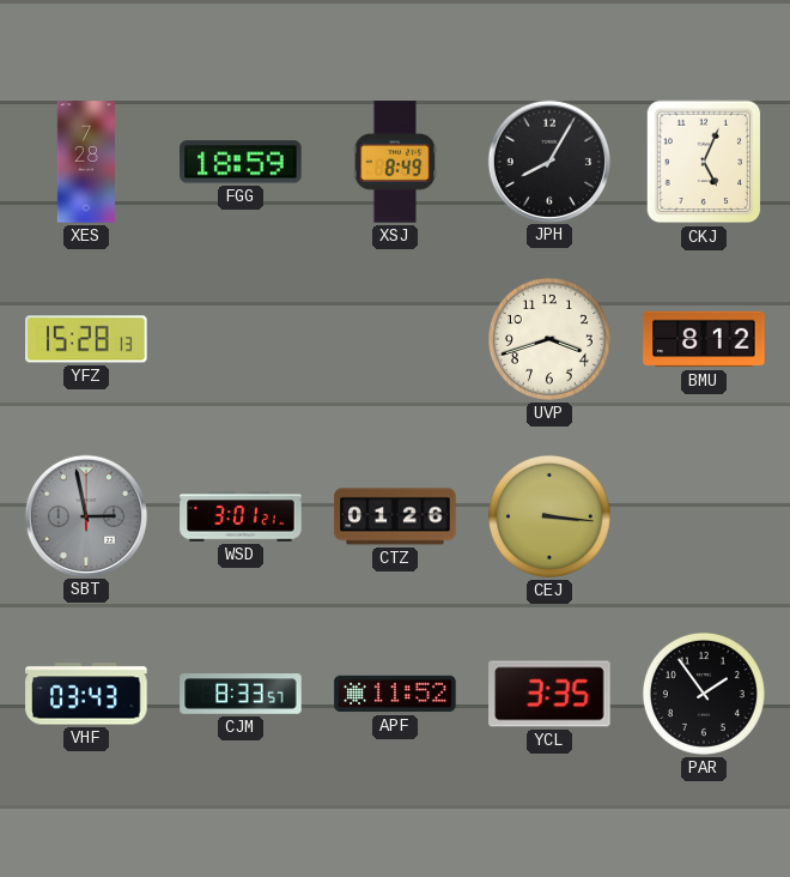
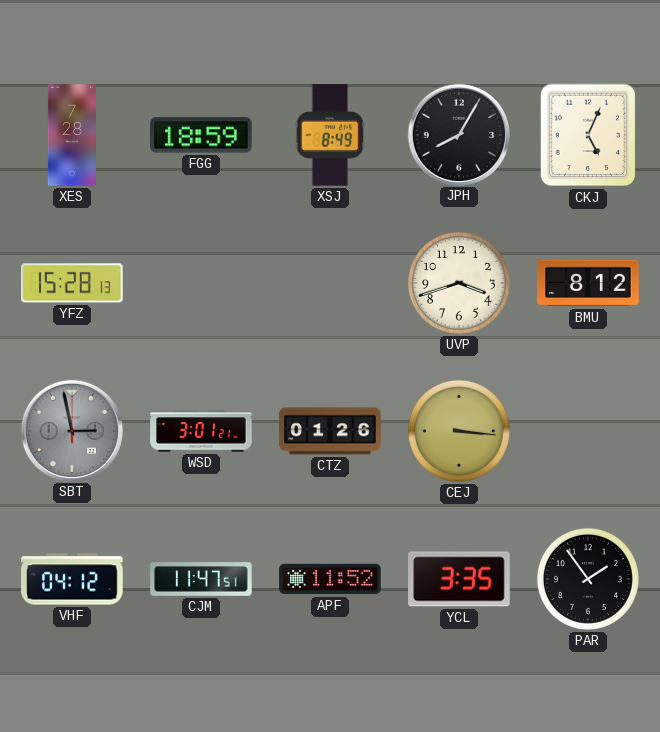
VHF: 03:43 -> 04:12
CJM: 8:33 -> 11:47
